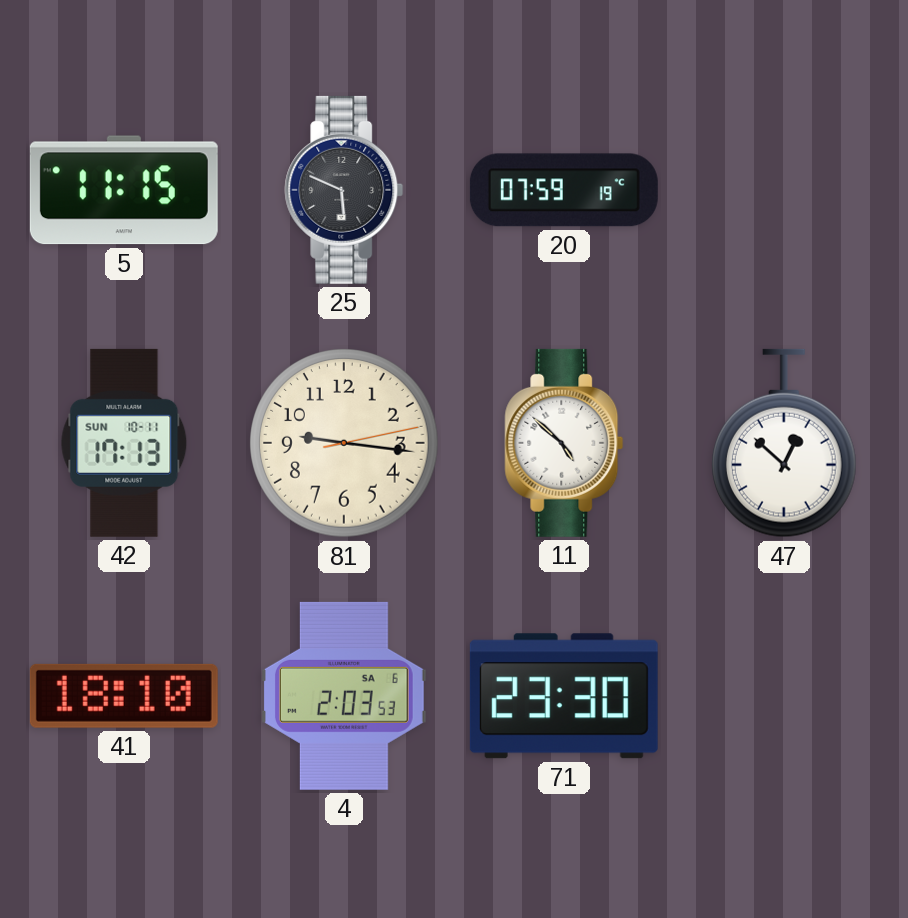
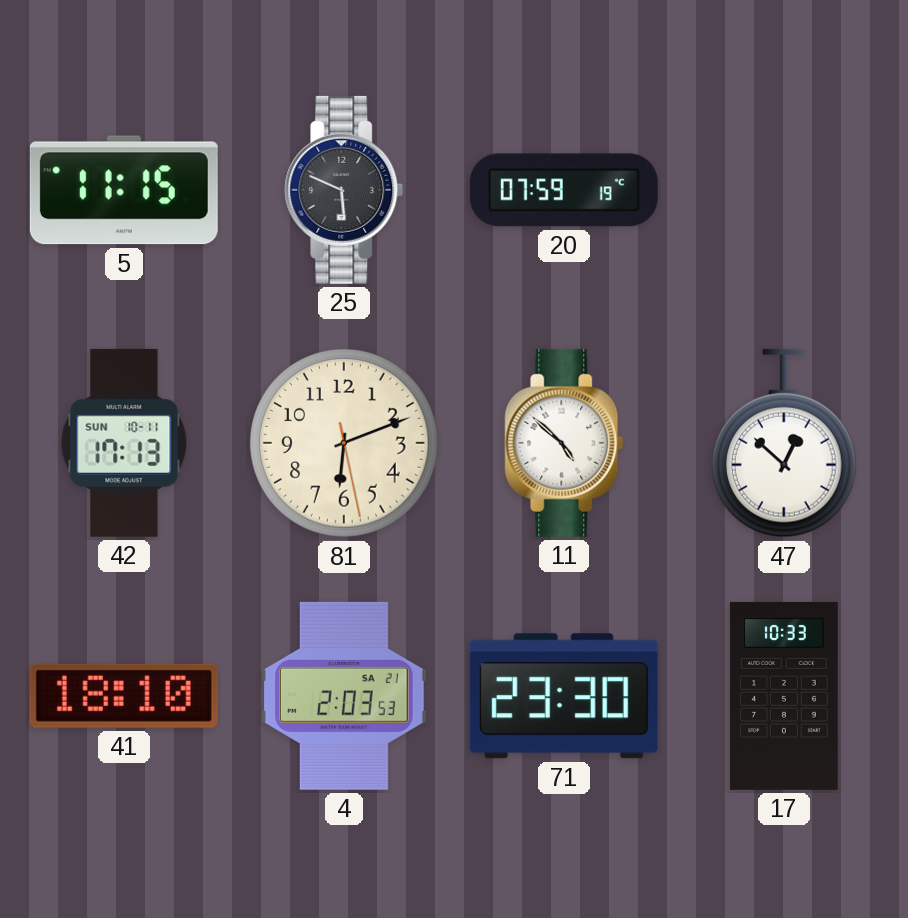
81: 9:16 -> 6:11
4 date: SA 6 -> SA 21
17: none -> 10:33
